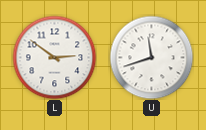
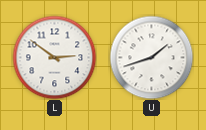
U: 11:42 -> 1:42
